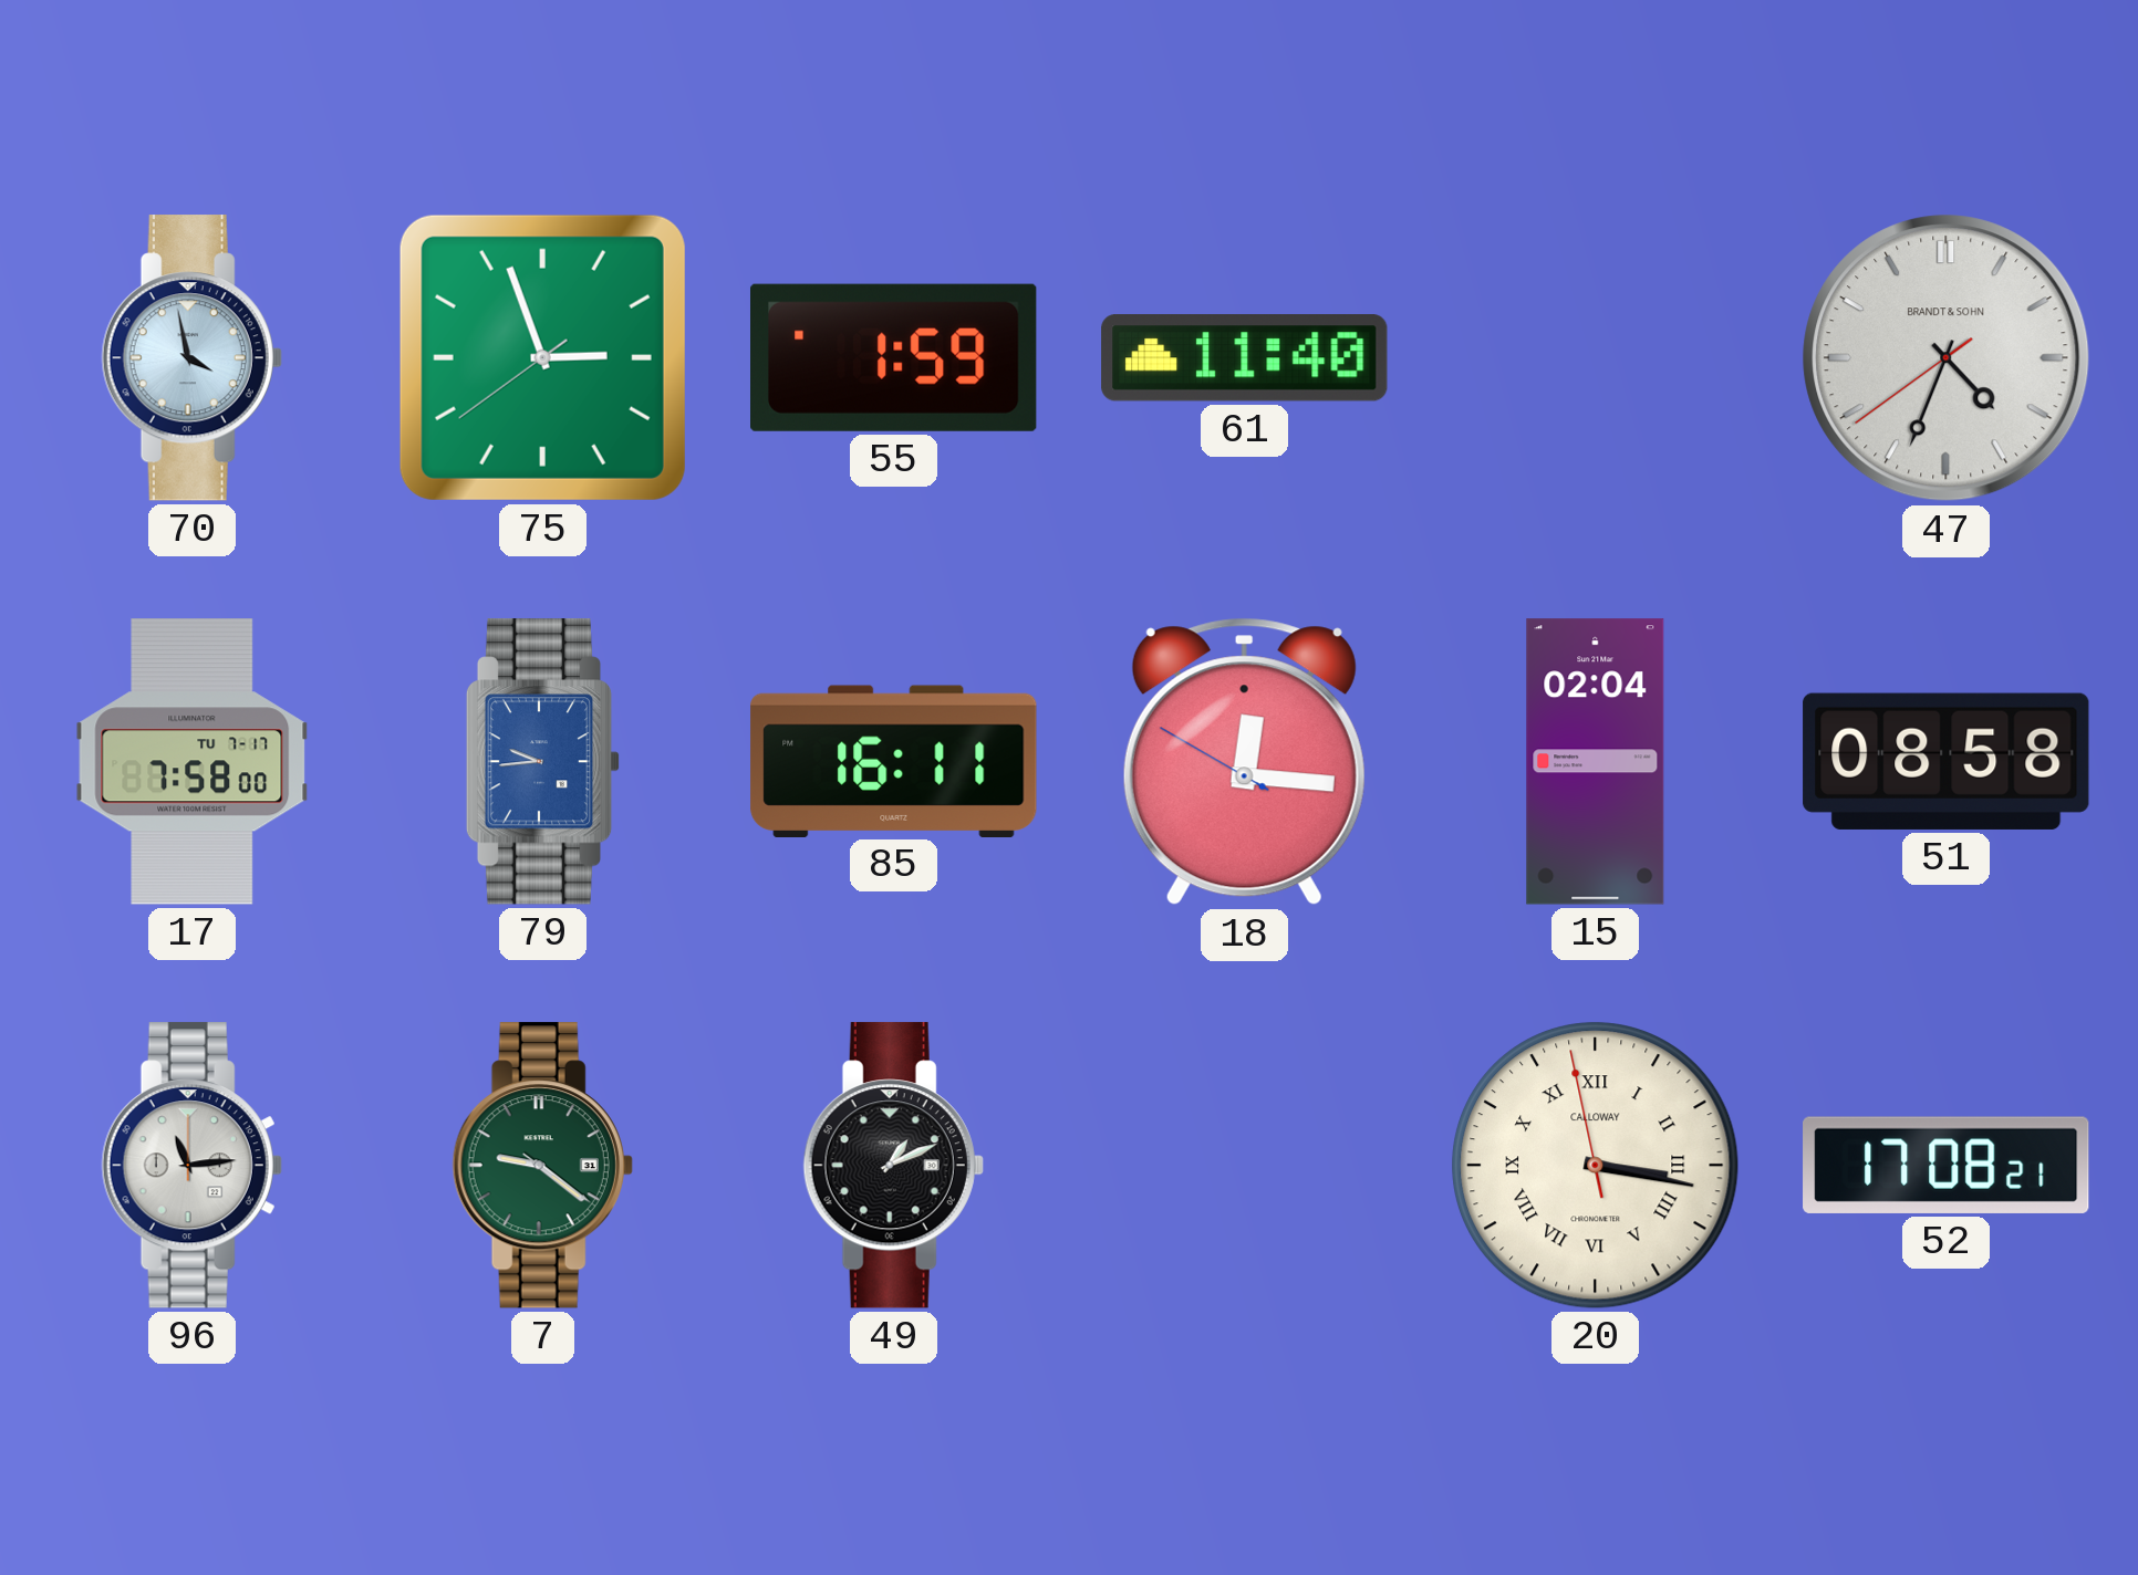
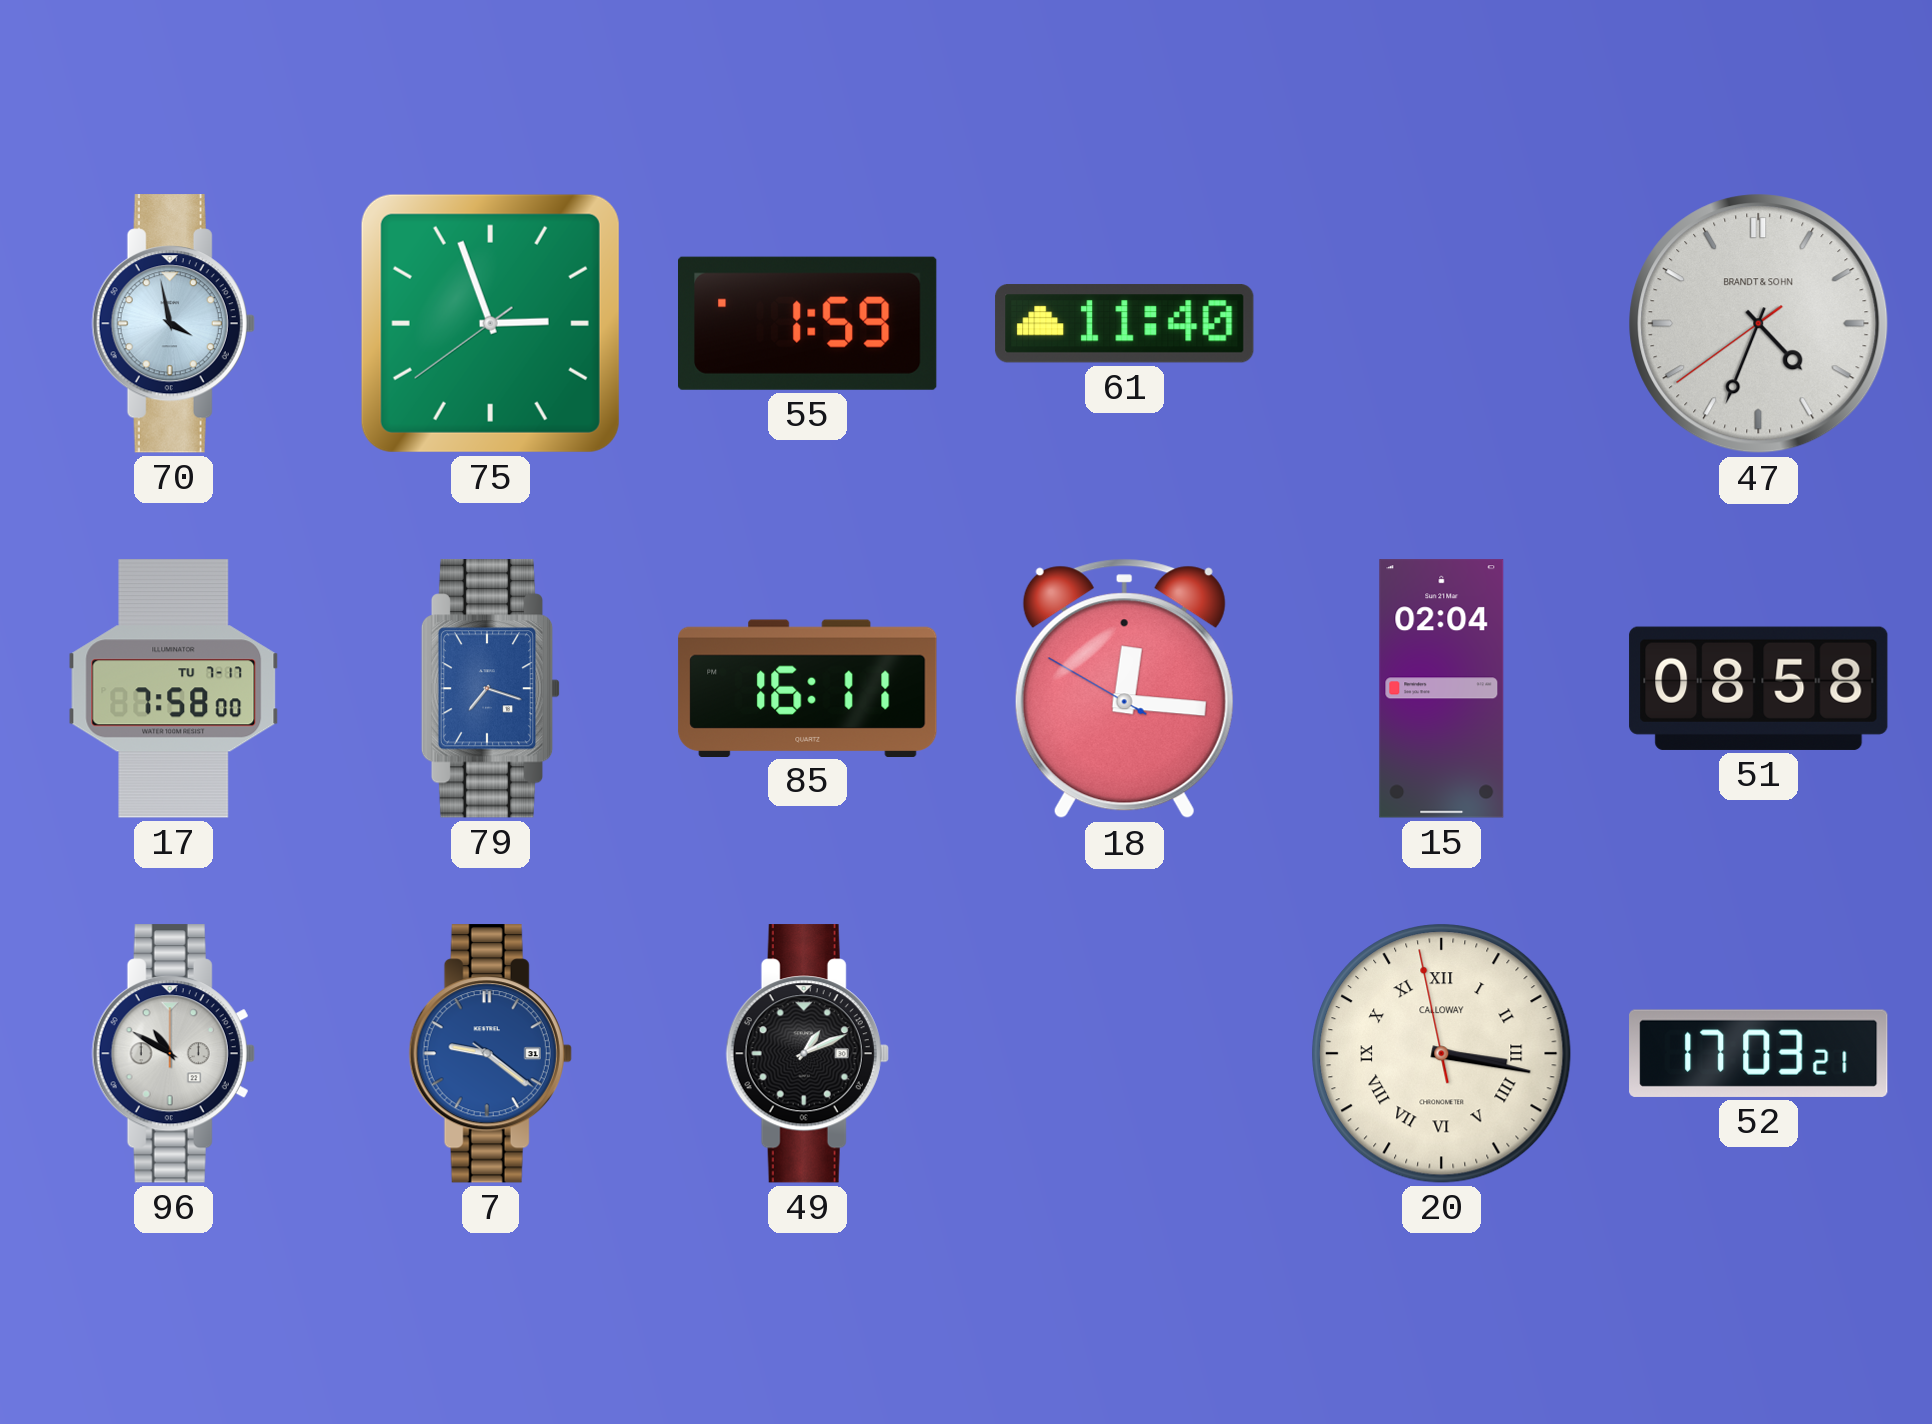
79: 9:44 -> 7:18
96: 11:14 -> 10:50
7 dial: green -> blue
52: 17:08 -> 17:03
